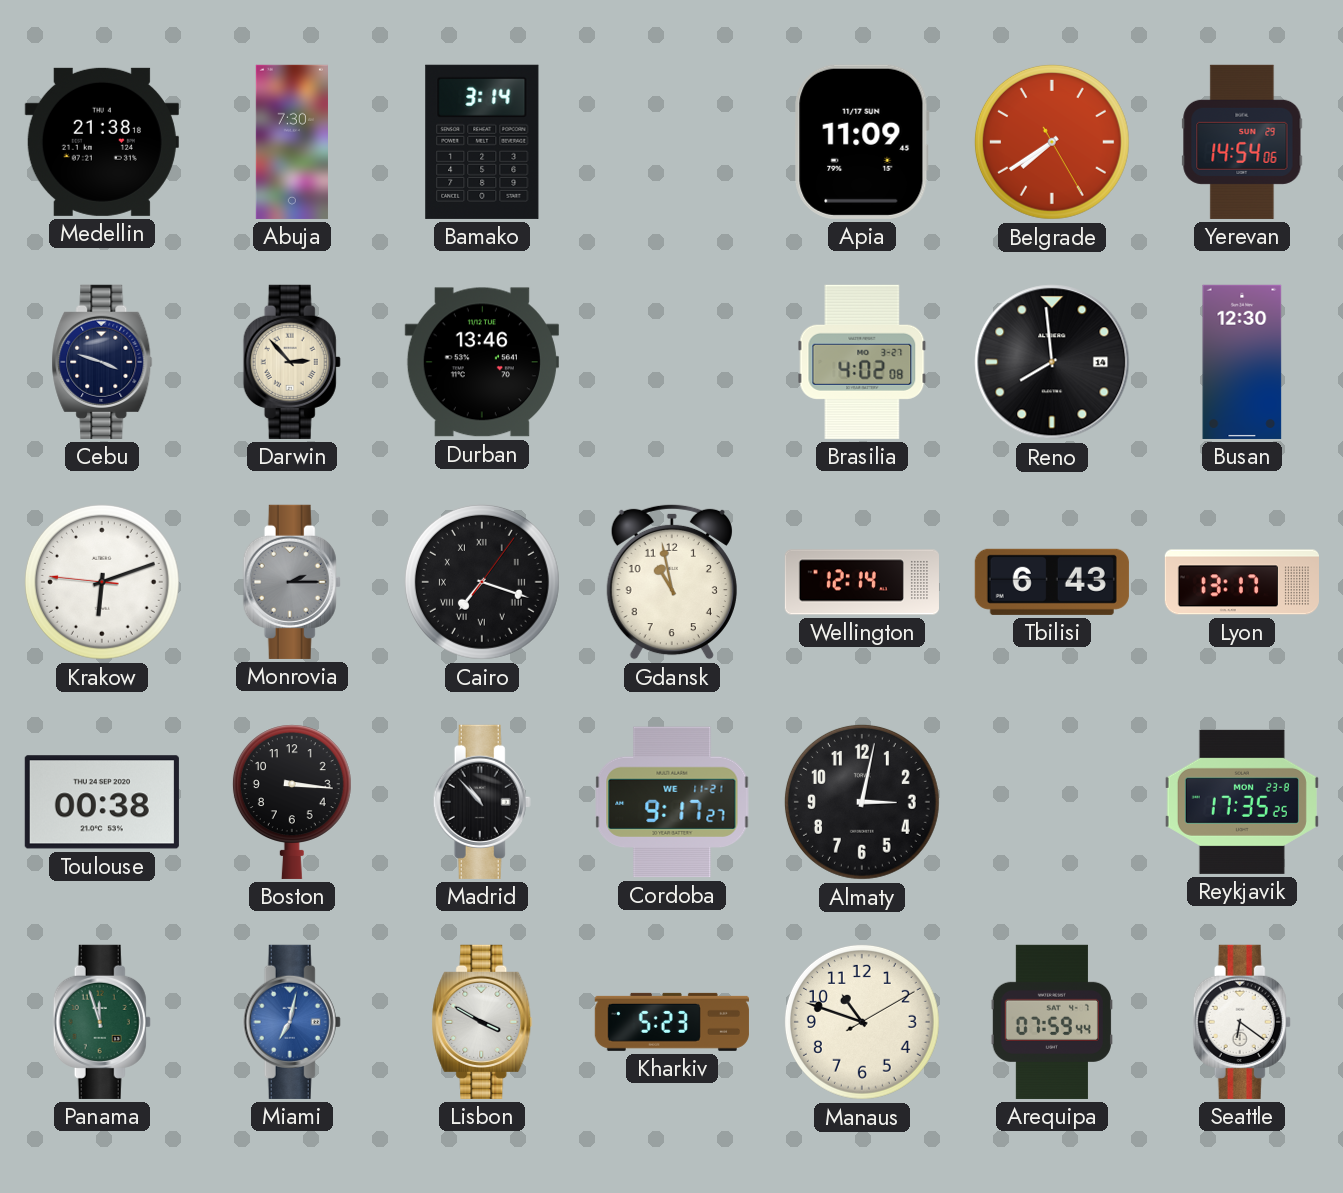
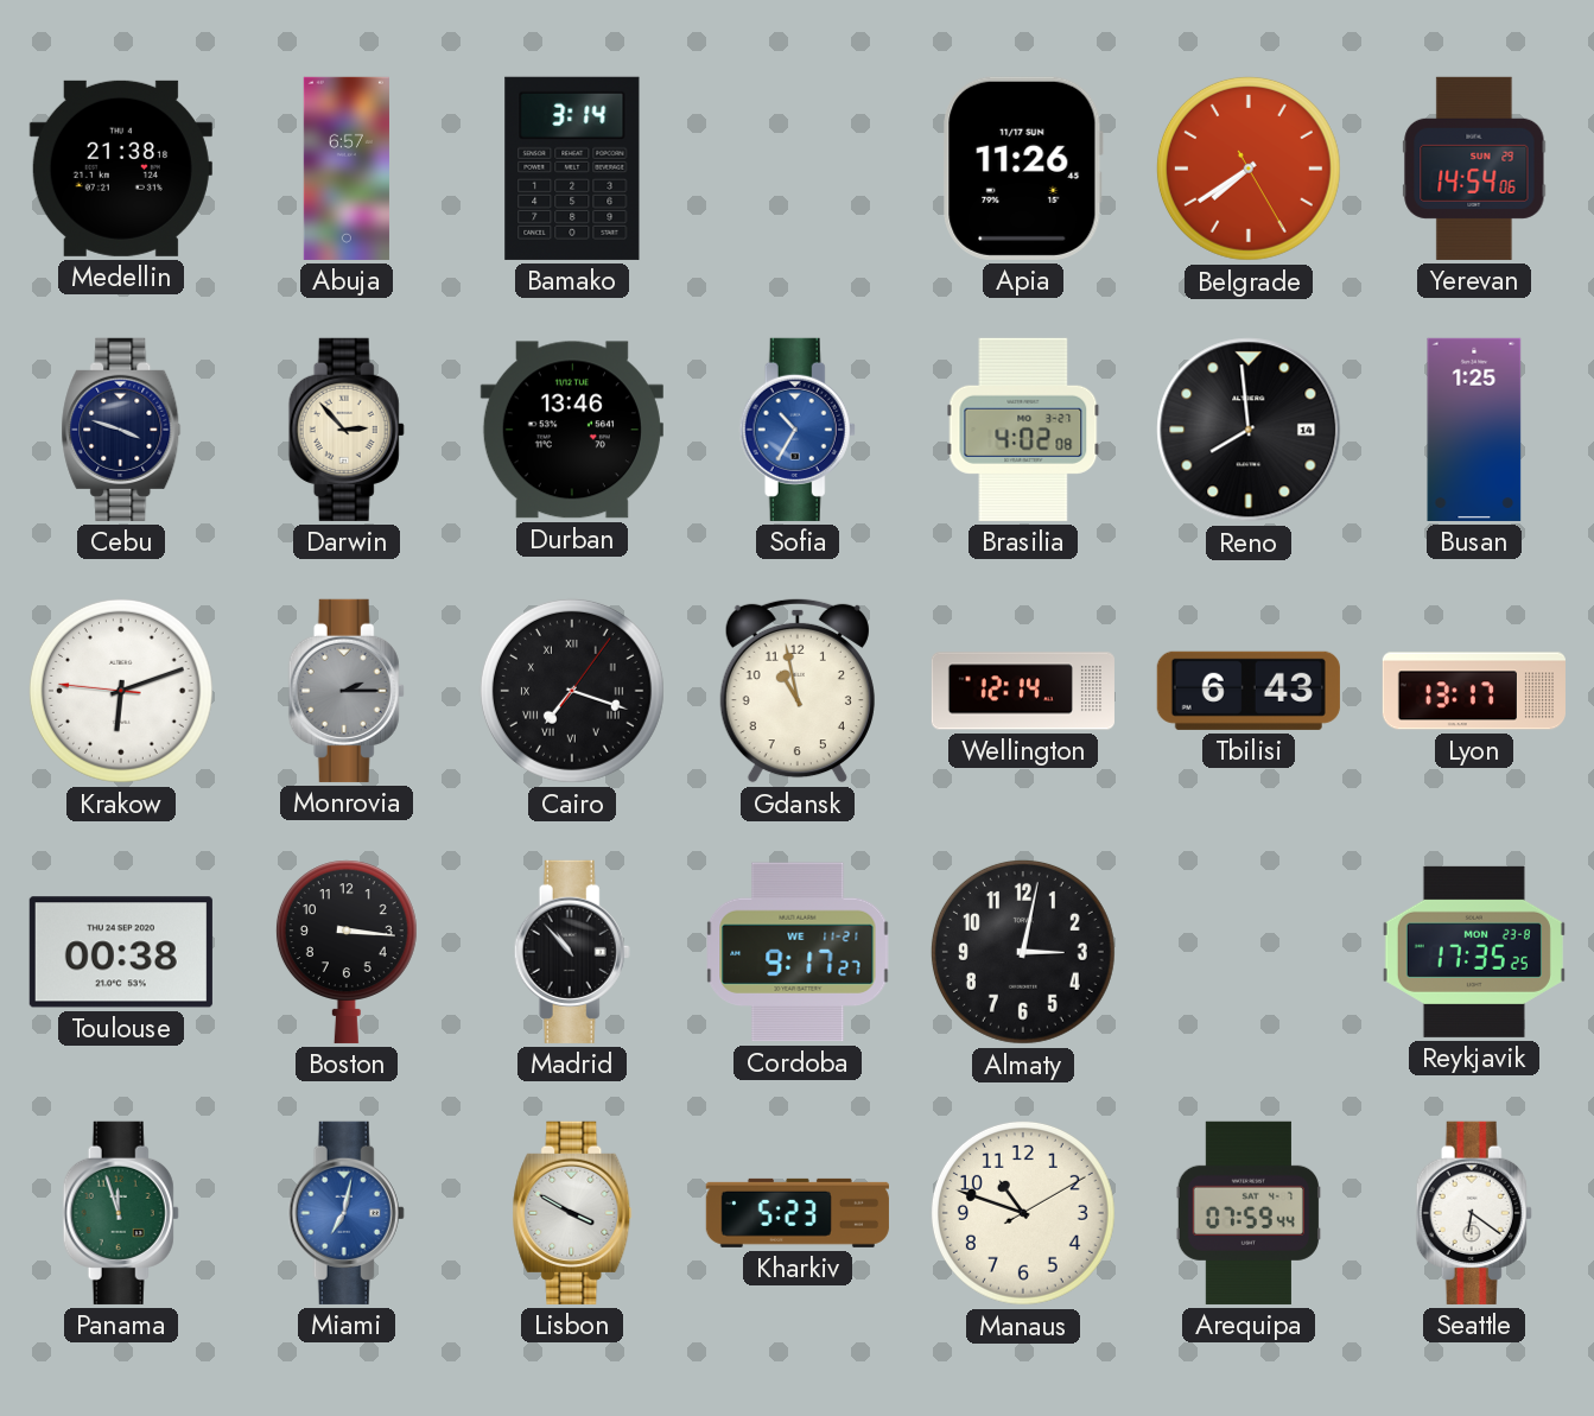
Abuja: 7:30 -> 6:57
Apia: 11:09 -> 11:26
Sofia: none -> 10:35
Busan: 12:30 -> 1:25
